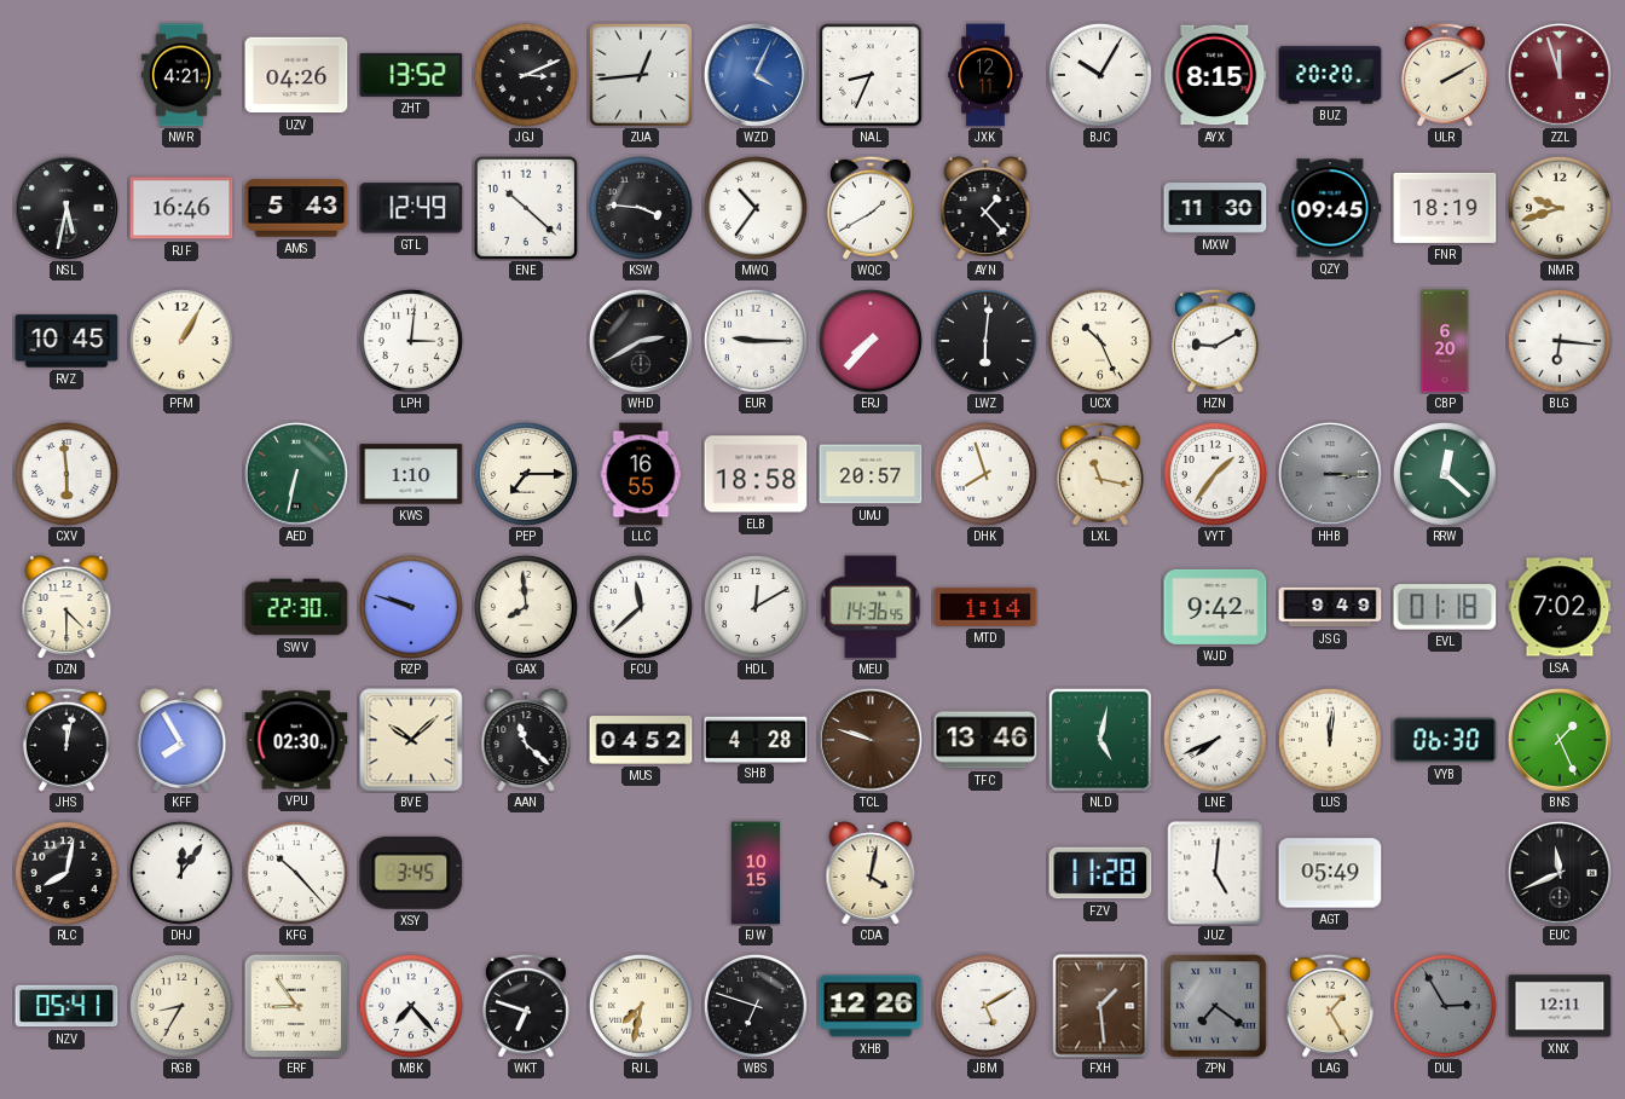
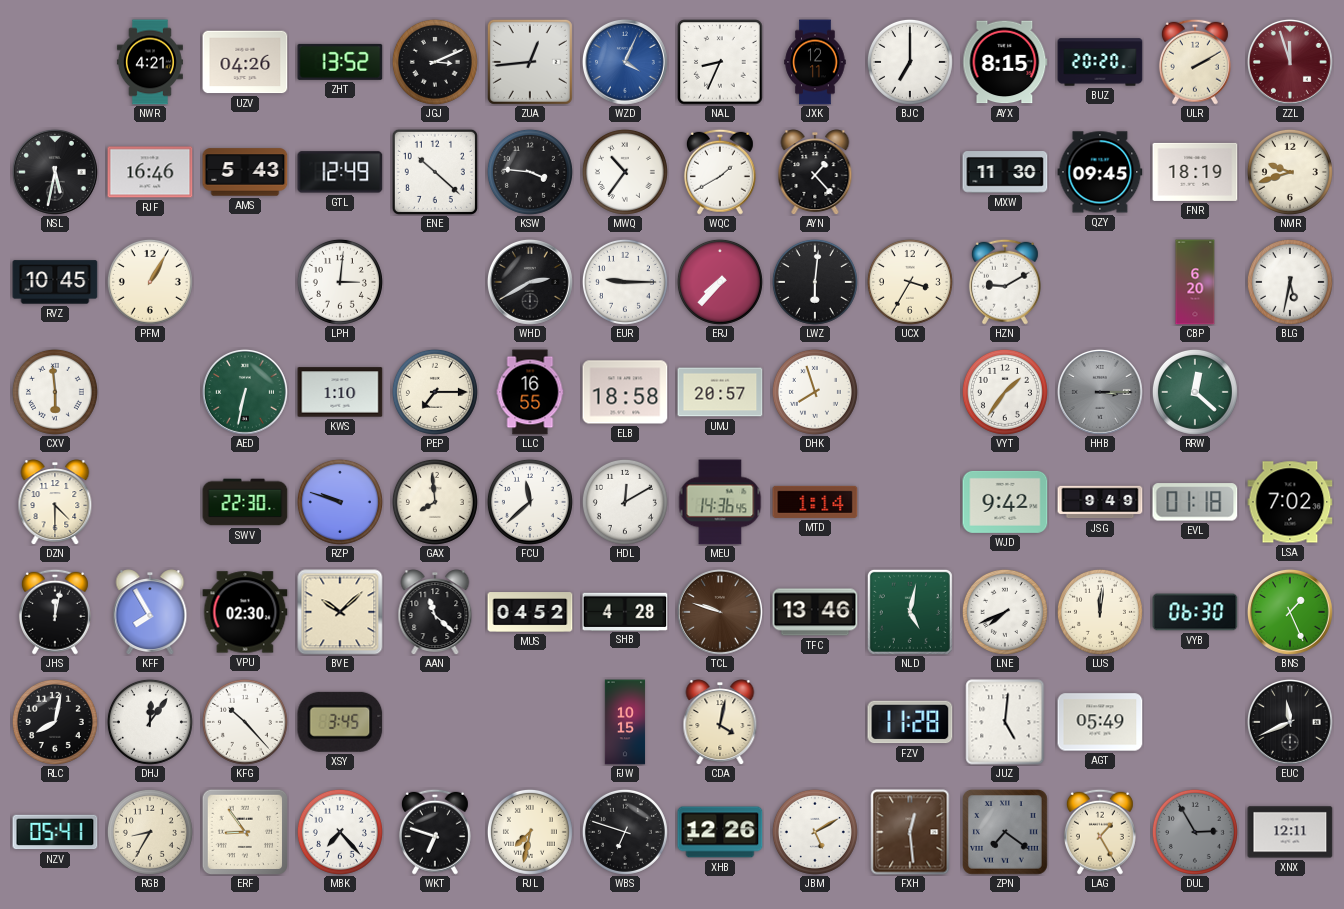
BJC: 10:05 -> 7:00
UCX: 10:26 -> 3:35
BLG: 6:16 -> 5:32
LXL: 11:17 -> none
FXH: 1:29 -> 12:29
